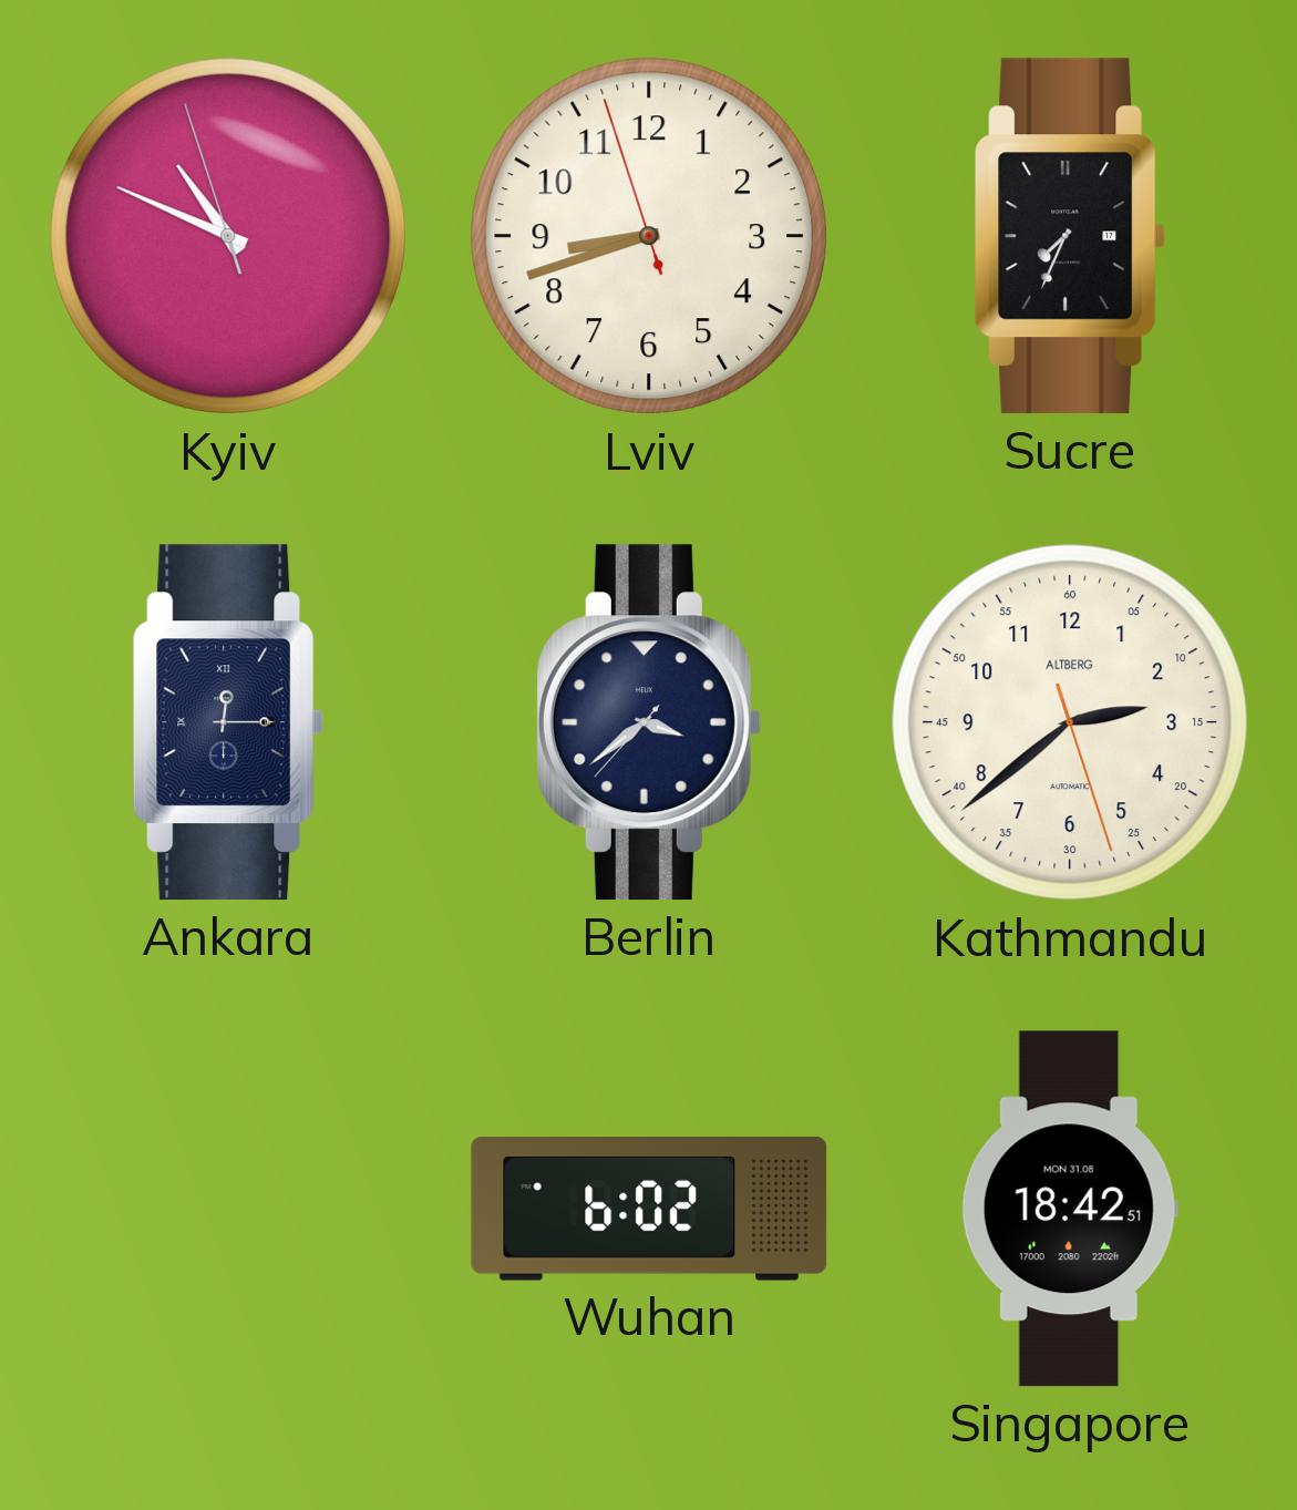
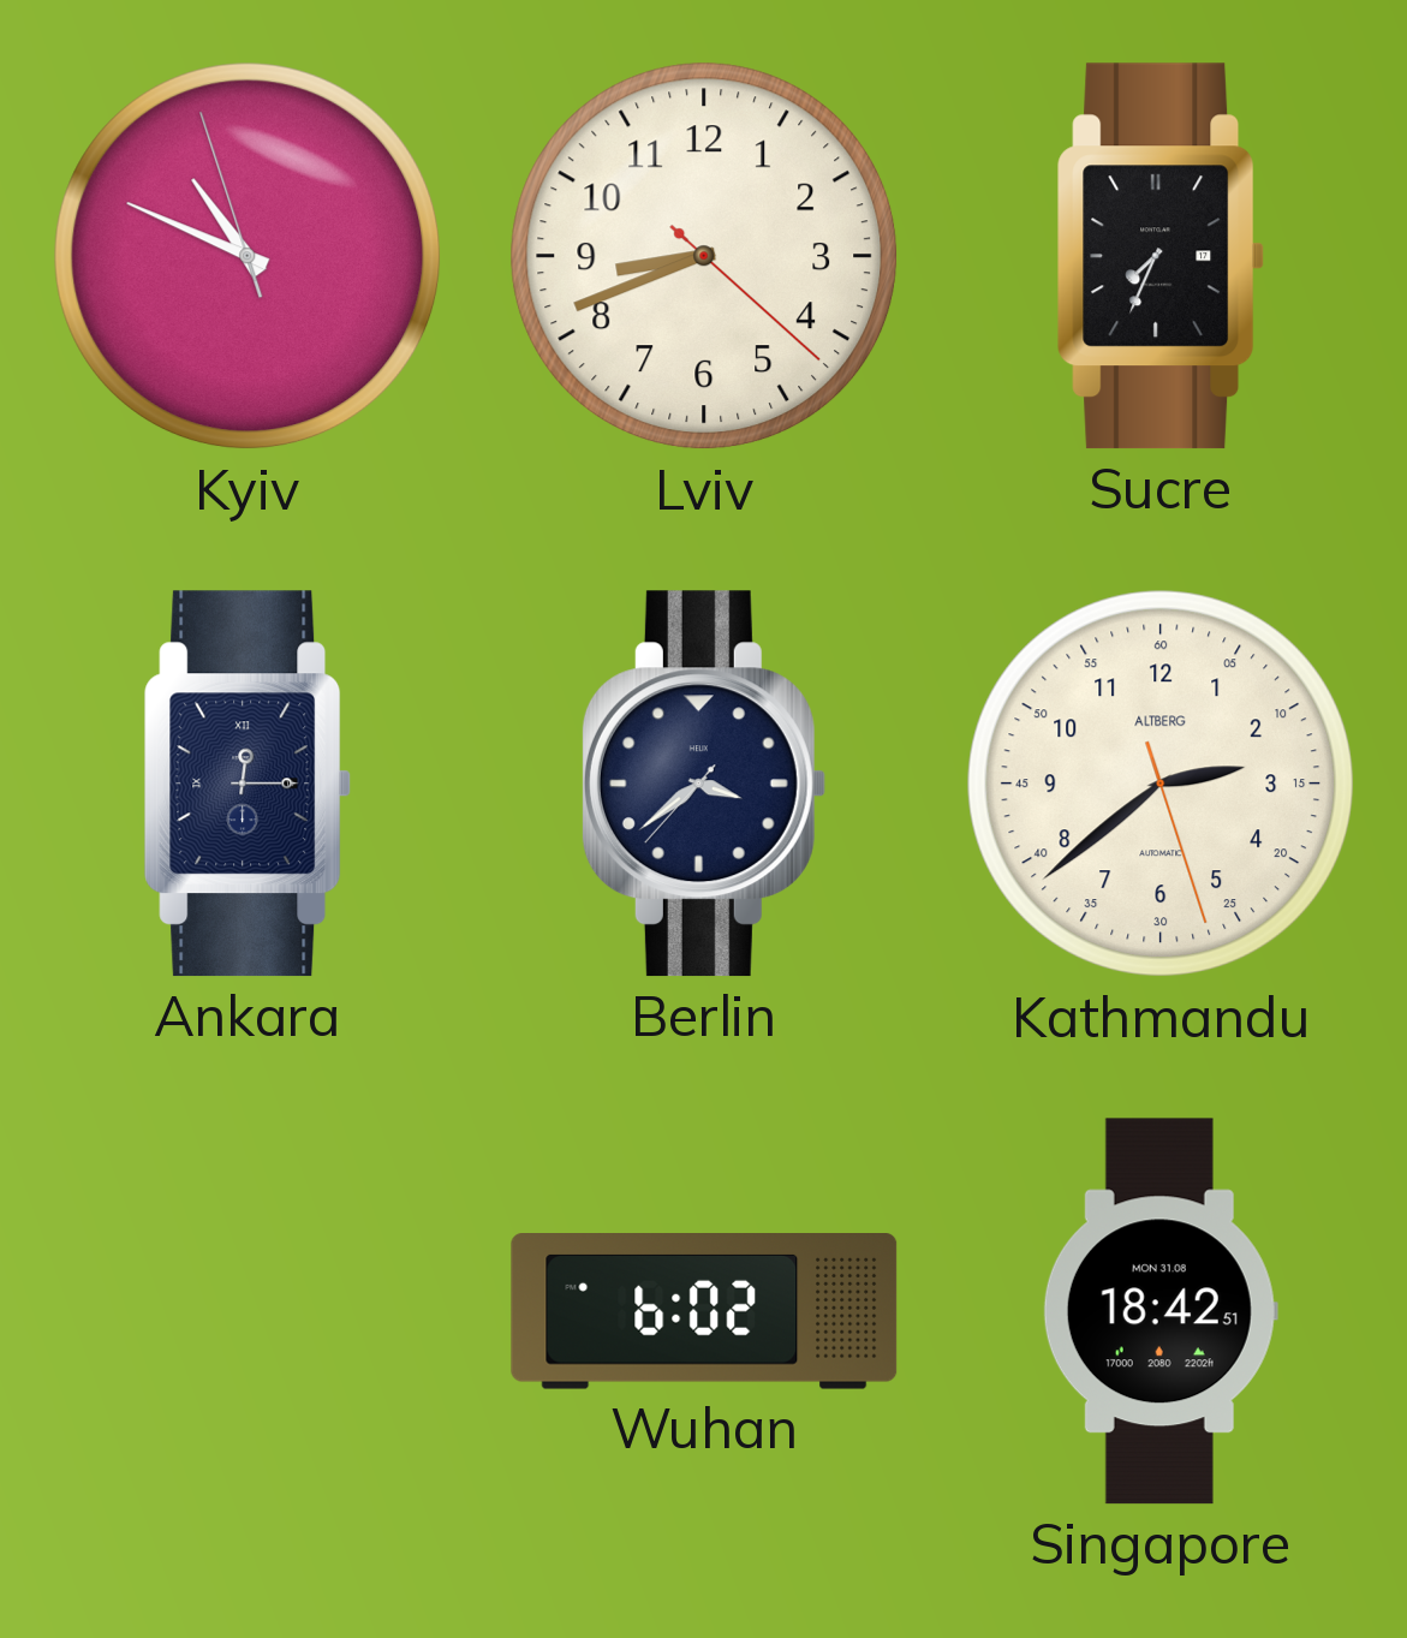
Lviv: 8:41:57 -> 8:41:22
